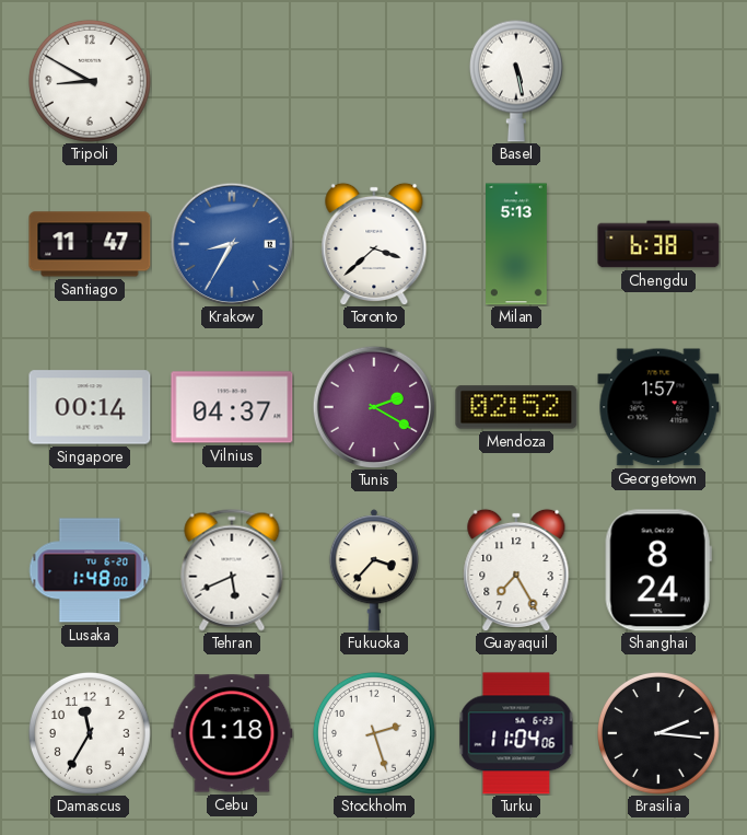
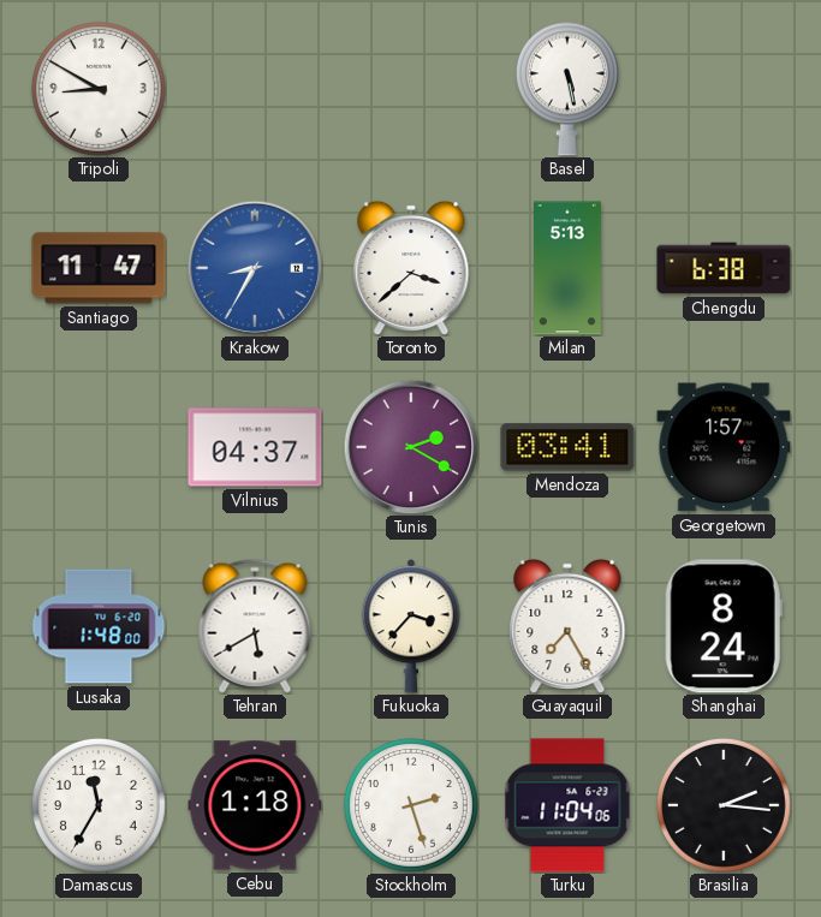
Singapore: 00:14 -> none
Mendoza: 02:52 -> 03:41
Tehran: 5:41 -> 5:40
